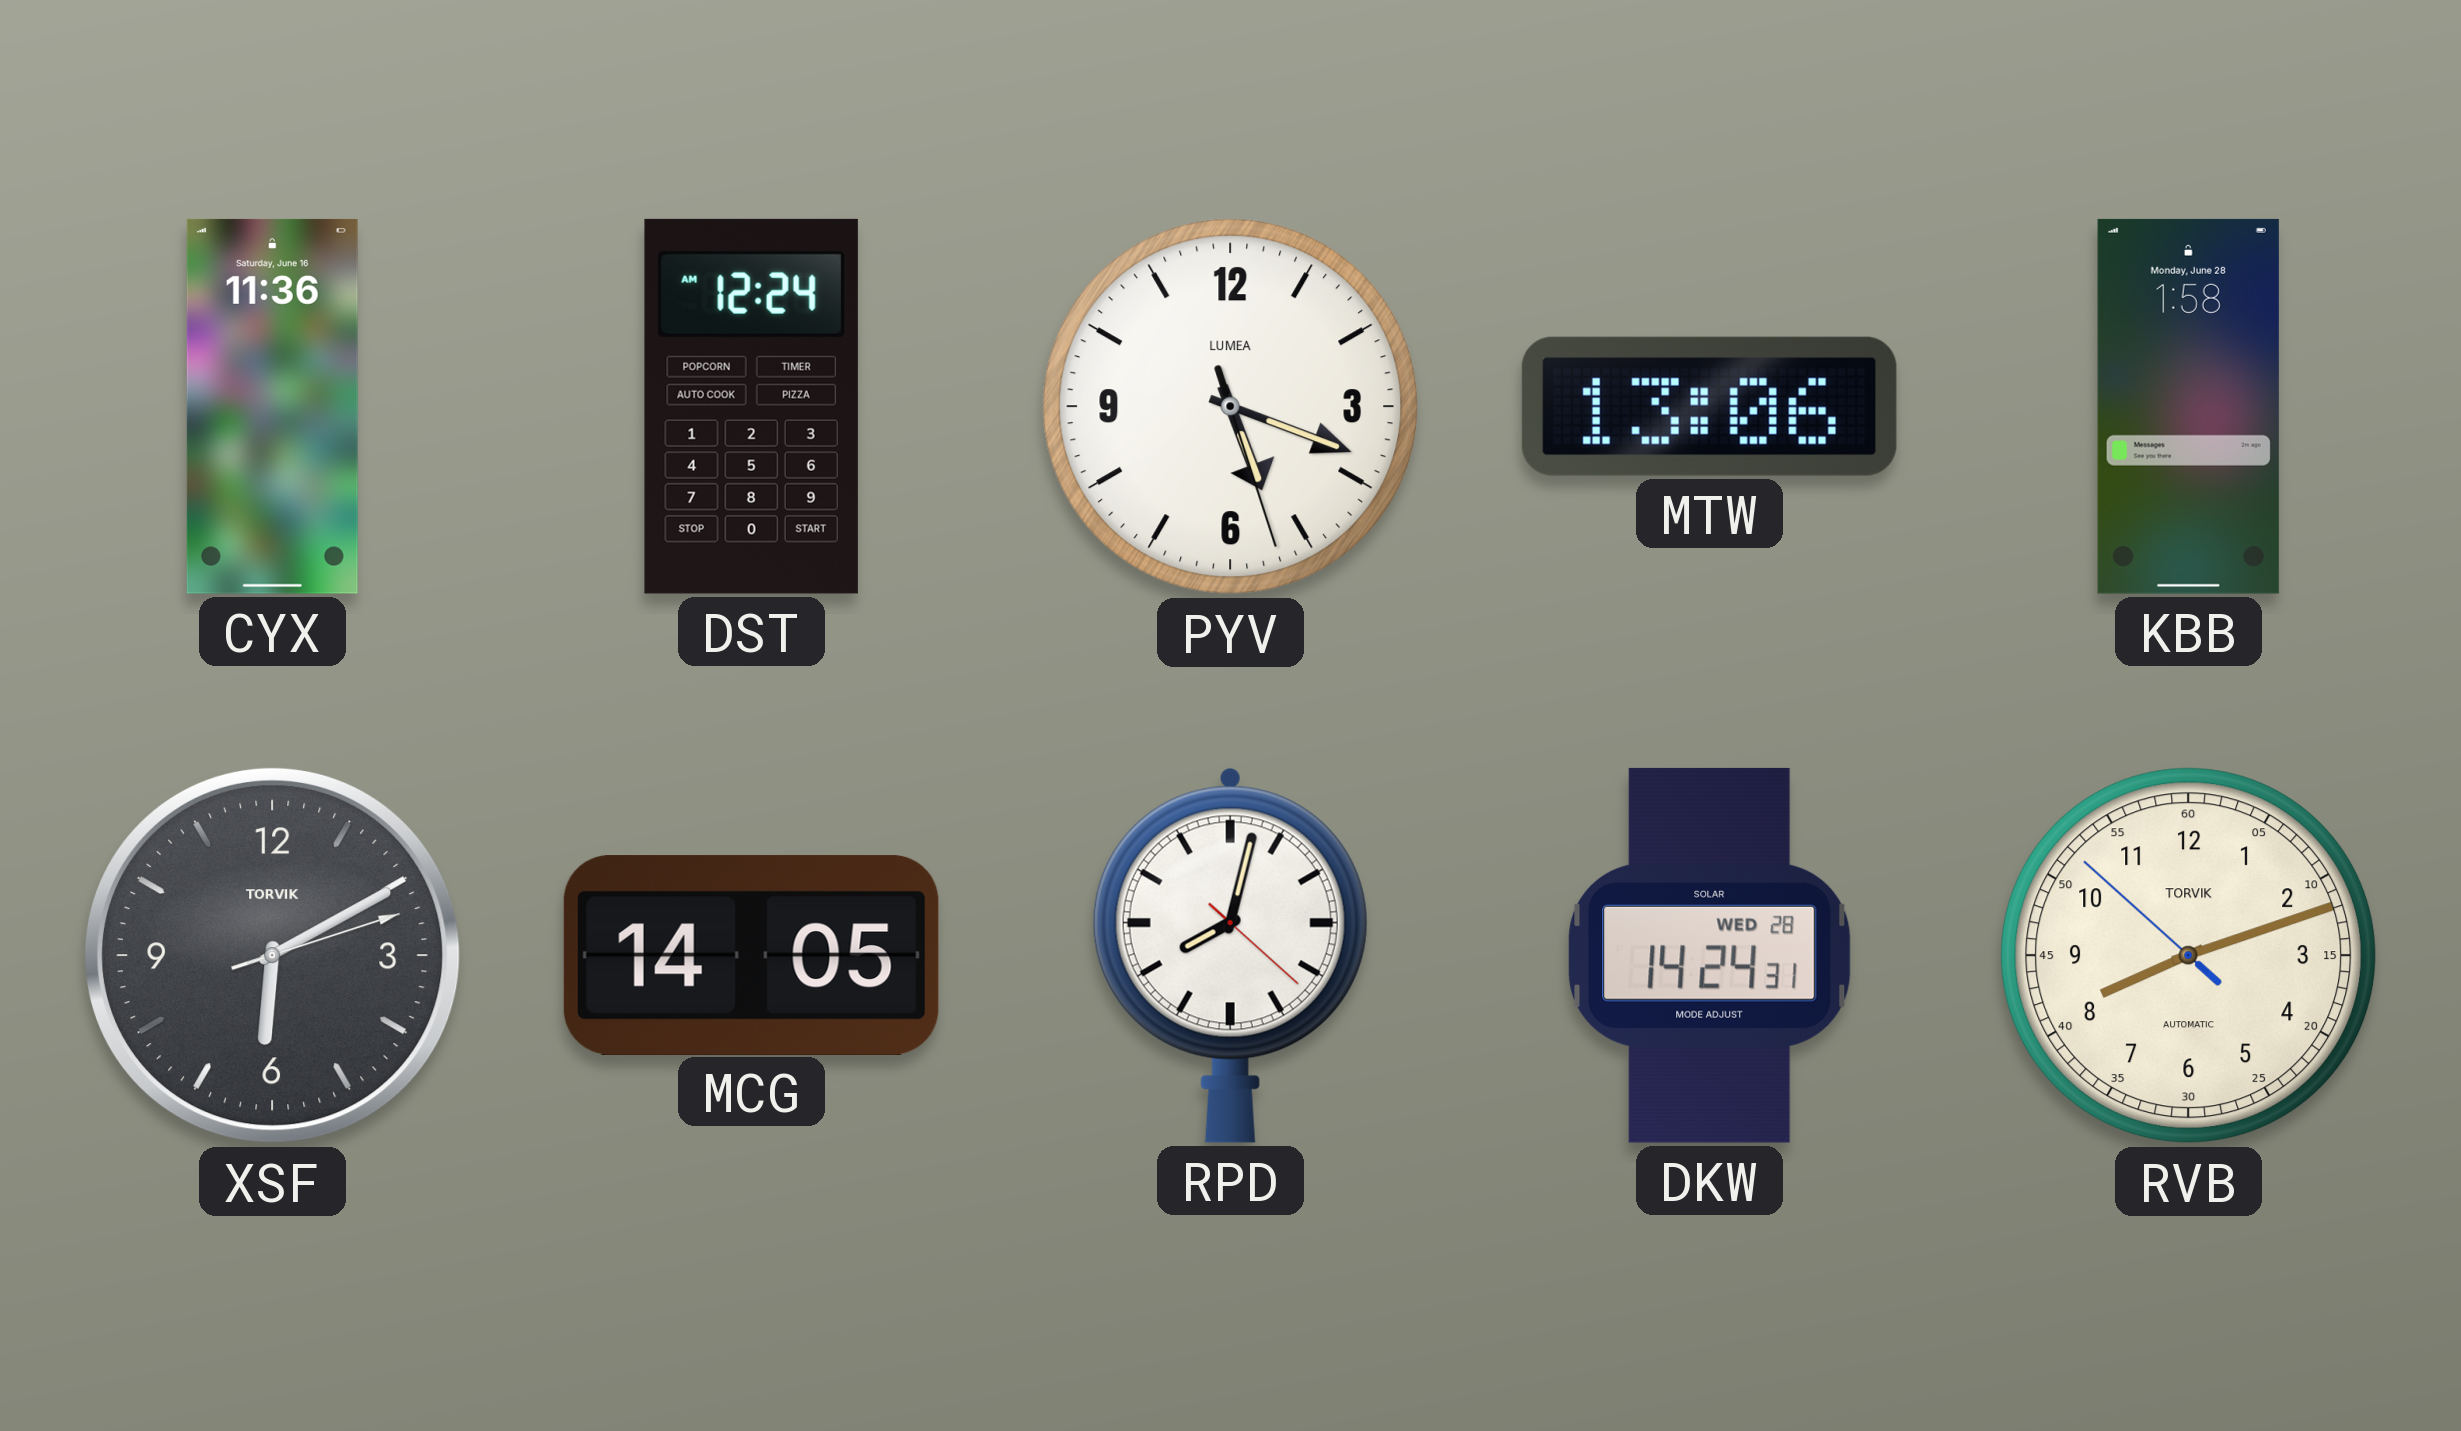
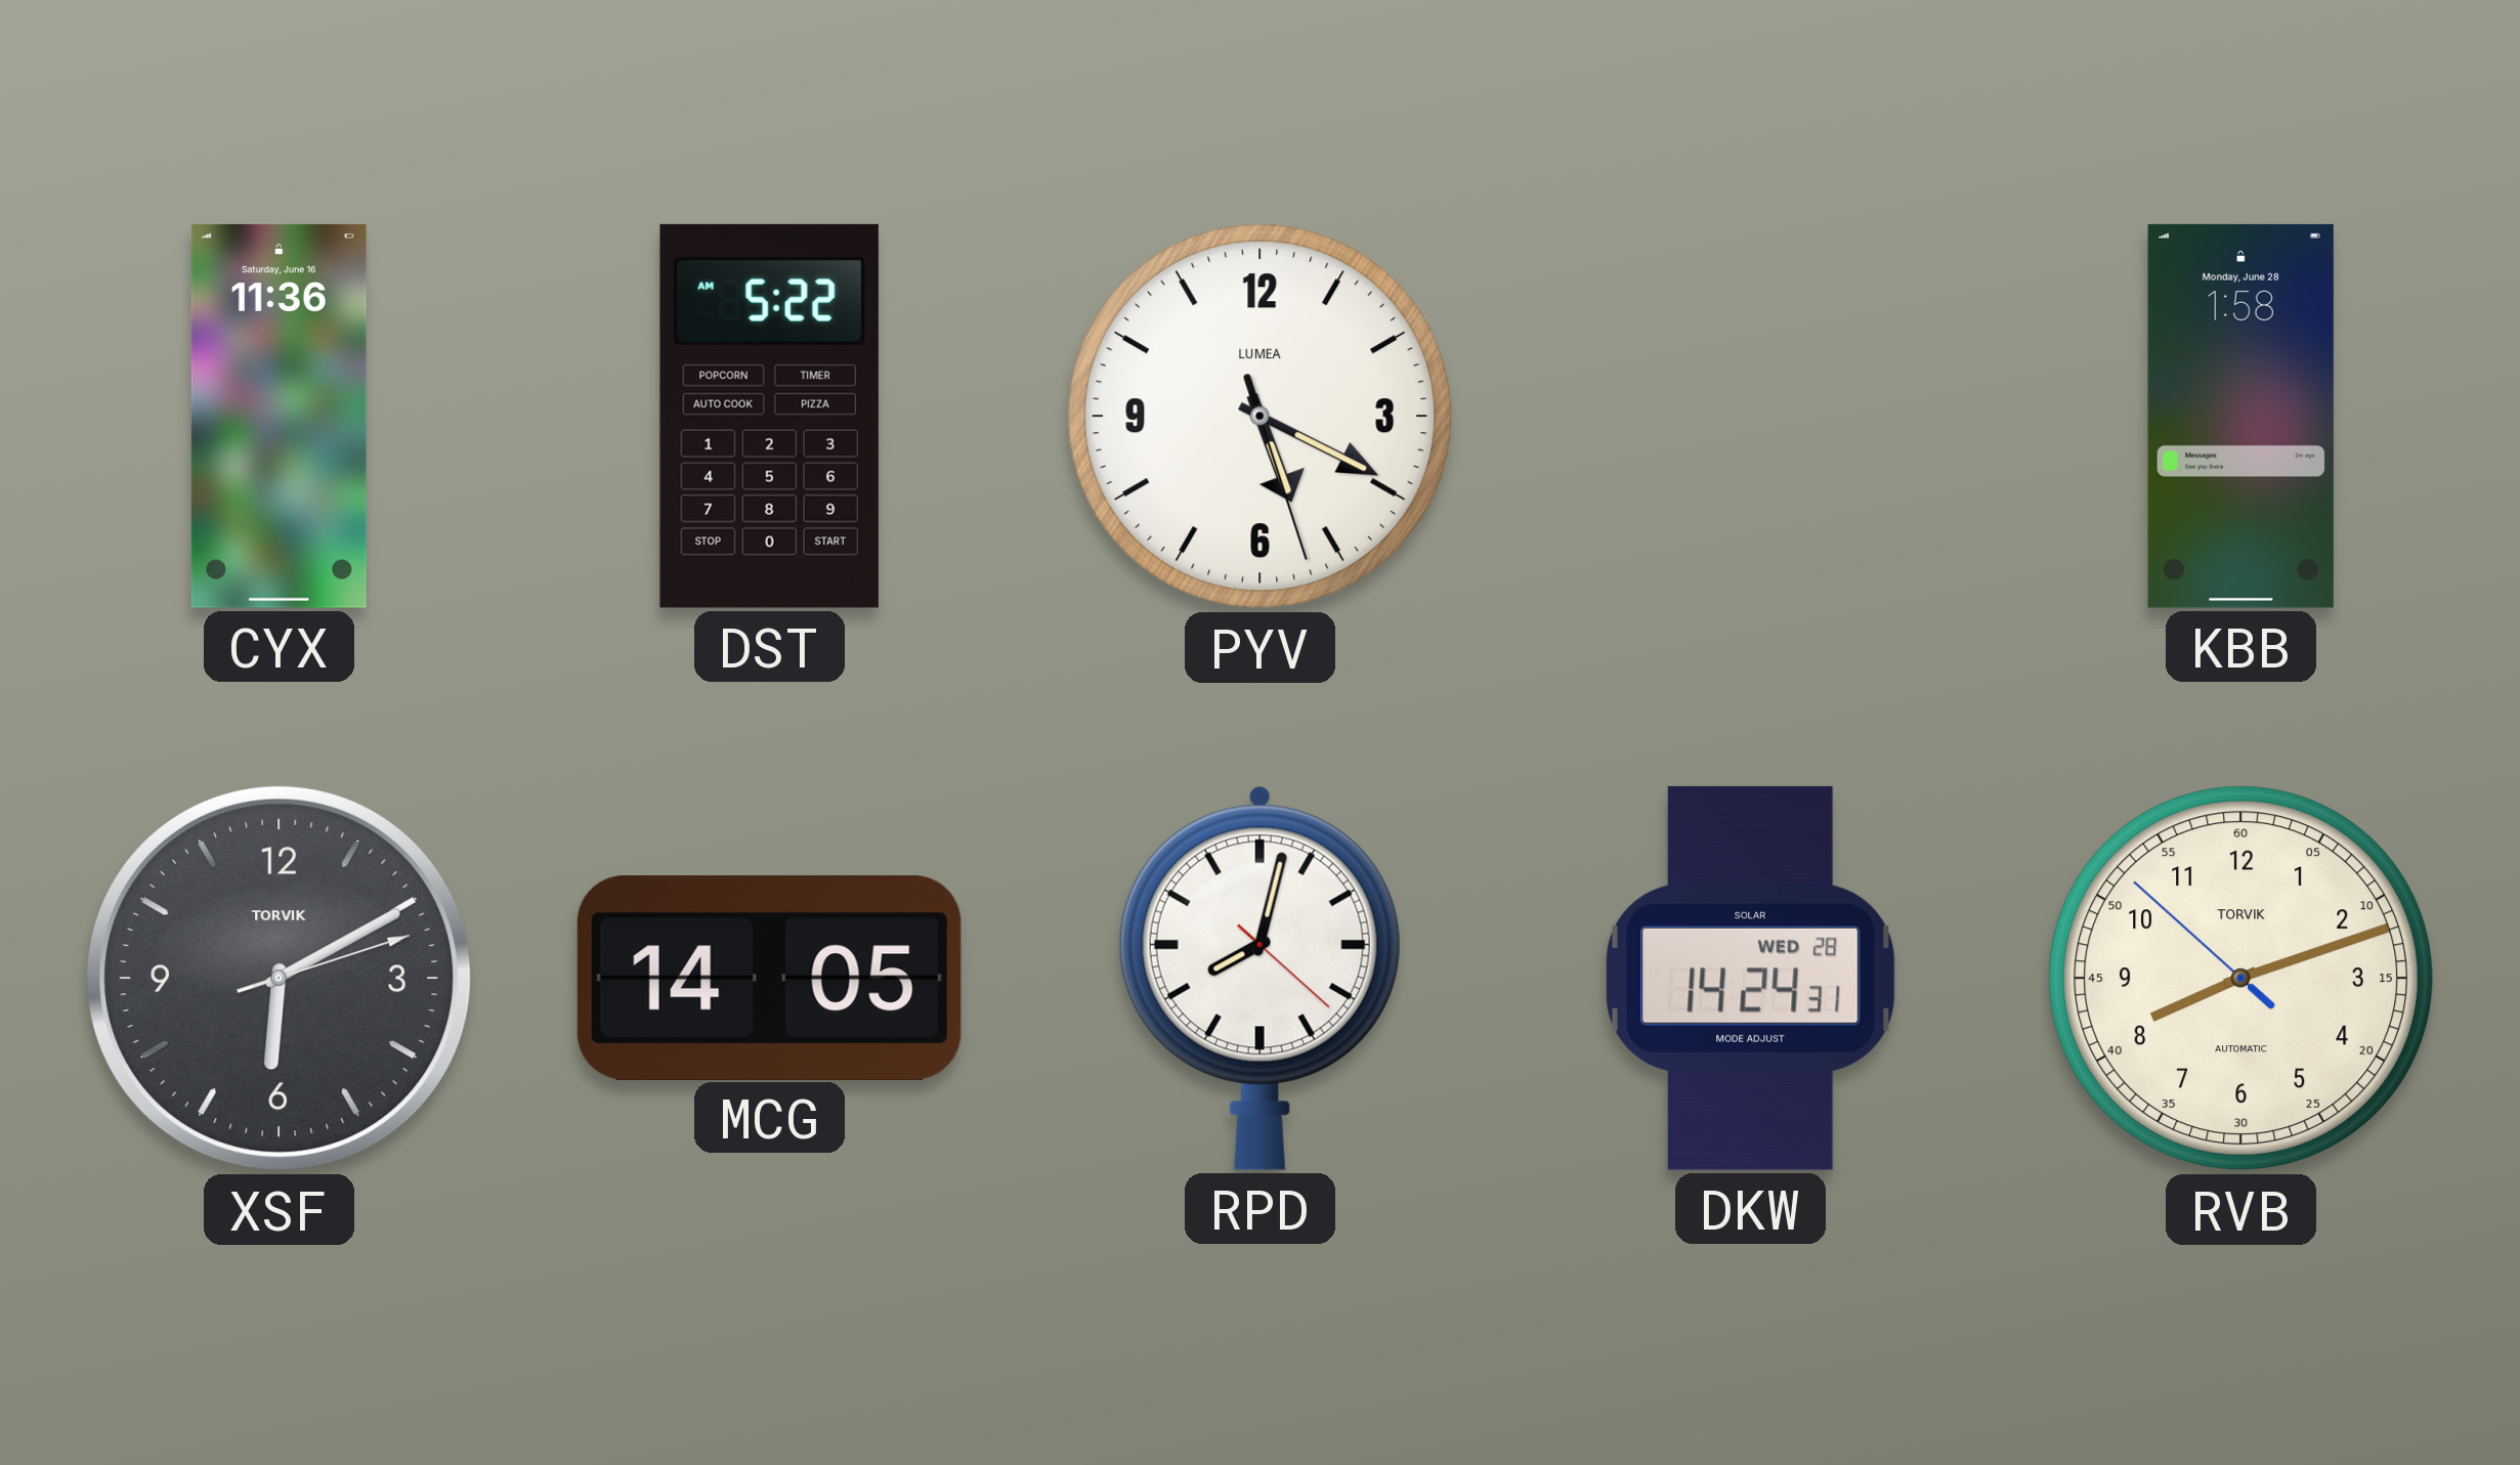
DST: 12:24 -> 5:22
PYV: 5:18 -> 5:19
MTW: 13:06 -> none
